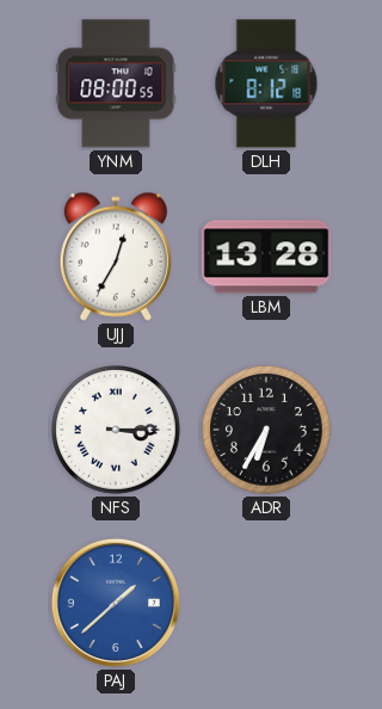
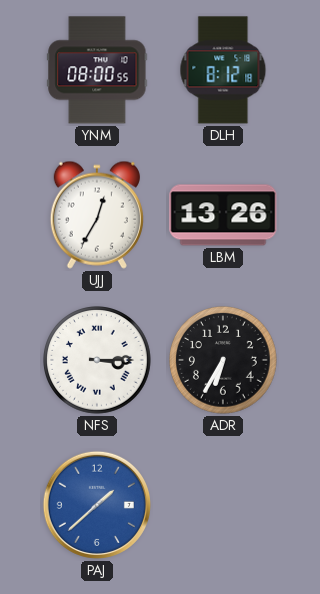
LBM: 13:28 -> 13:26
